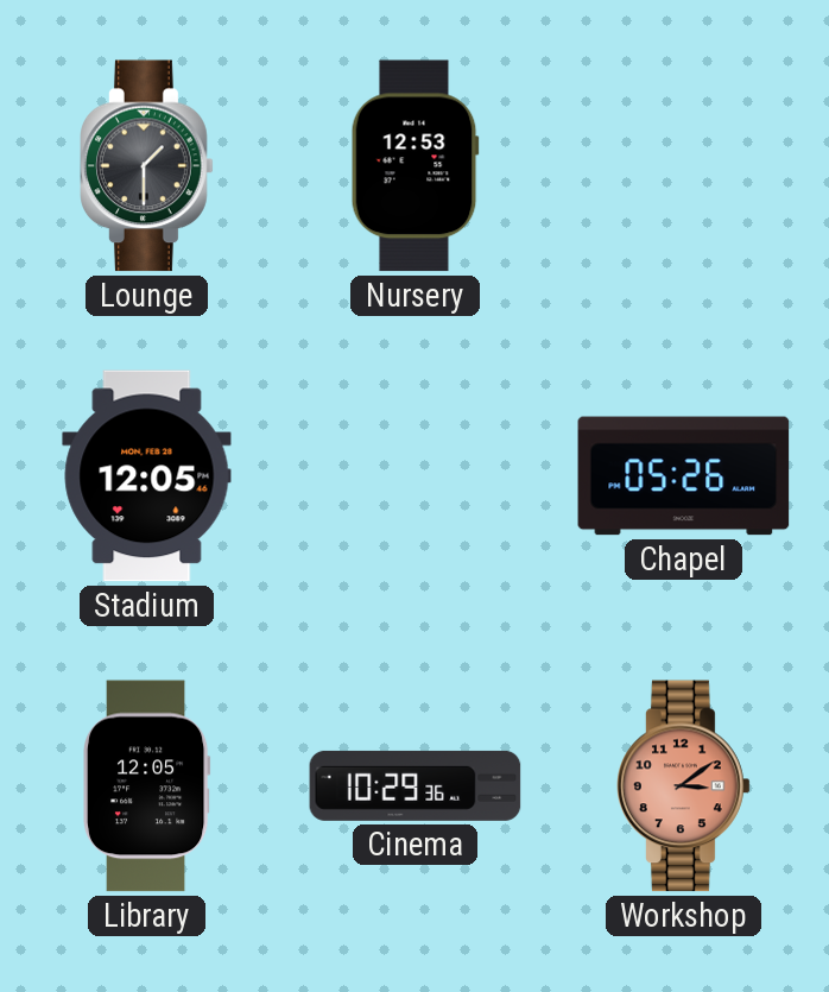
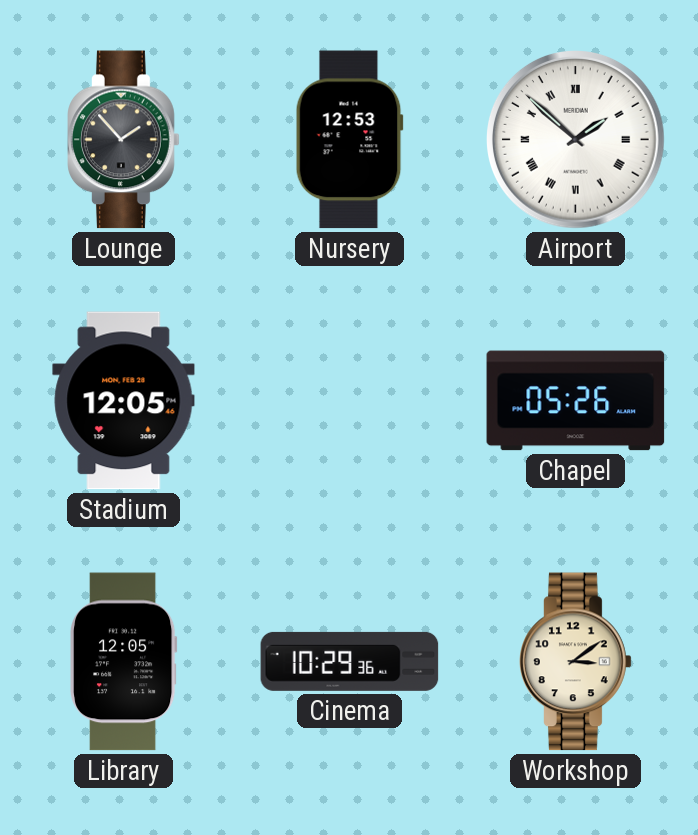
Lounge: 1:30 -> 1:53
Airport: none -> 1:52
Workshop dial: salmon -> cream
